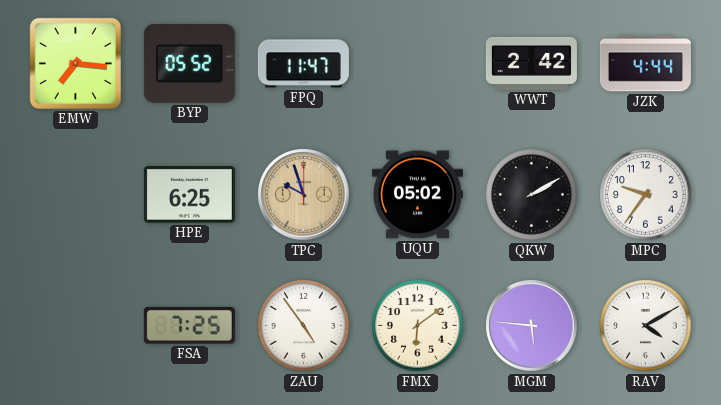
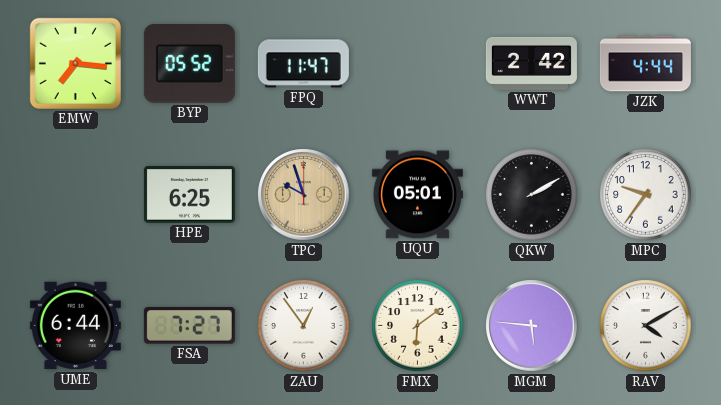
UQU: 05:02 -> 05:01
UME: none -> 6:44
FSA: 7:25 -> 7:27
ZAU: 4:54 -> 12:54
